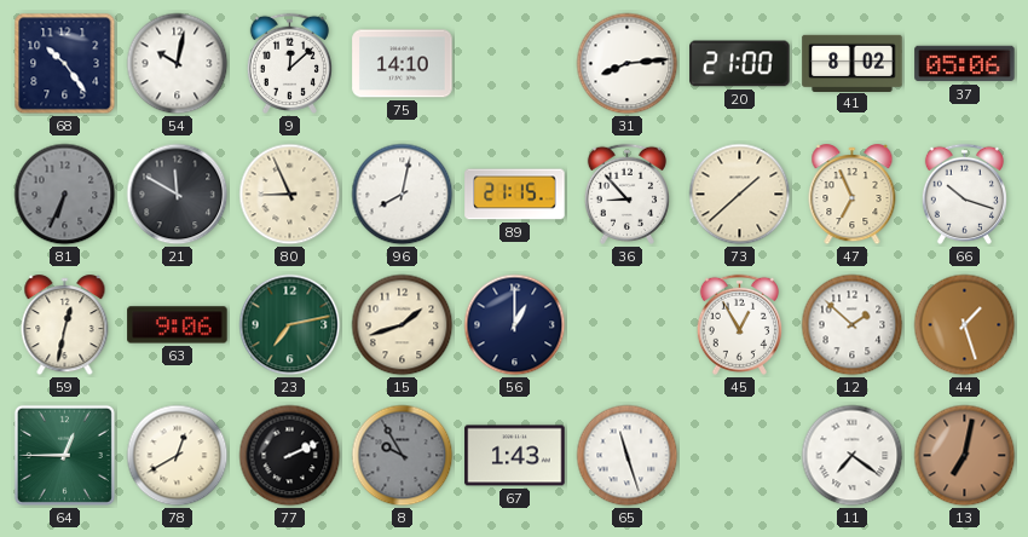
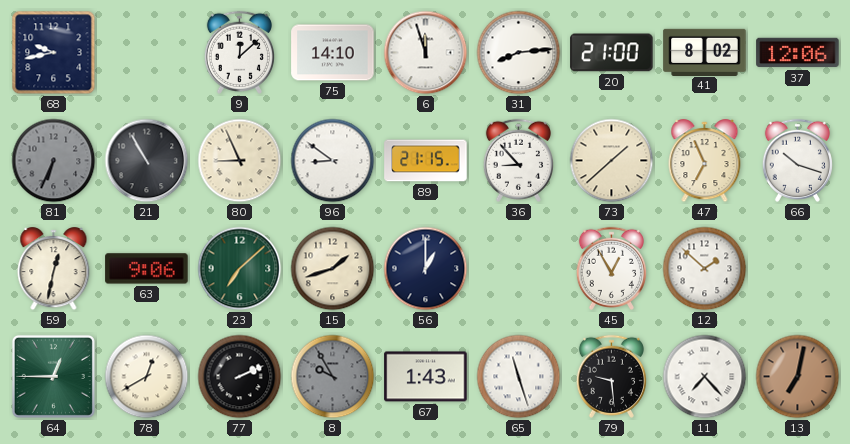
68: 10:24 -> 9:43
54: 10:02 -> none
6: none -> 11:57
37: 05:06 -> 12:06
21: 11:50 -> 10:55
96: 8:02 -> 8:51
23: 7:13 -> 7:08
44: 1:27 -> none
79: none -> 9:29
11: 7:21 -> 7:23
